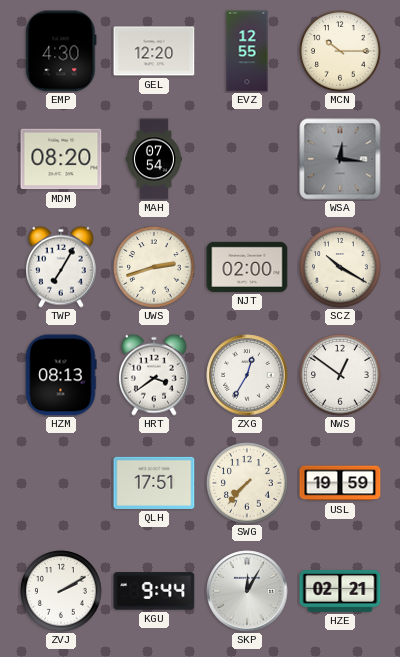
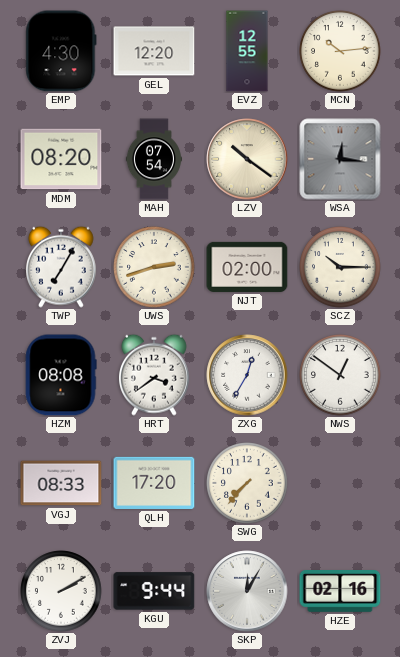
MCN: 10:15 -> 10:14
LZV: none -> 10:21
SCZ: 10:20 -> 10:15
HZM: 08:13 -> 08:08
VGJ: none -> 08:33
QLH: 17:51 -> 17:20
USL: 19:59 -> none
HZE: 02:21 -> 02:16
